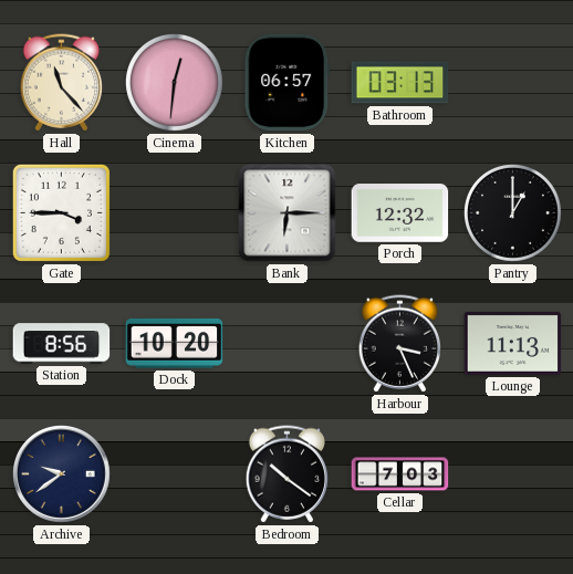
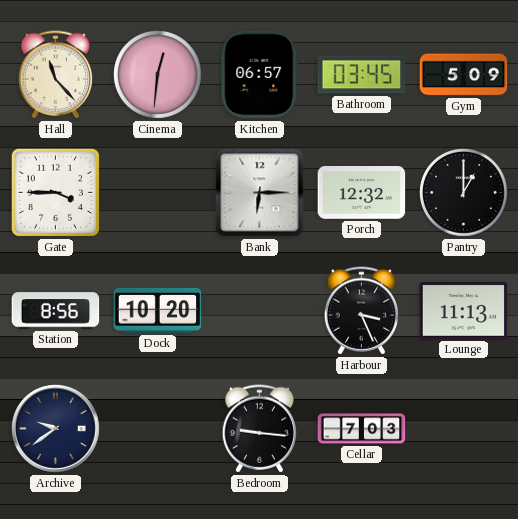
Bathroom: 03:13 -> 03:45
Gym: none -> 5:09
Bedroom: 10:21 -> 9:16
